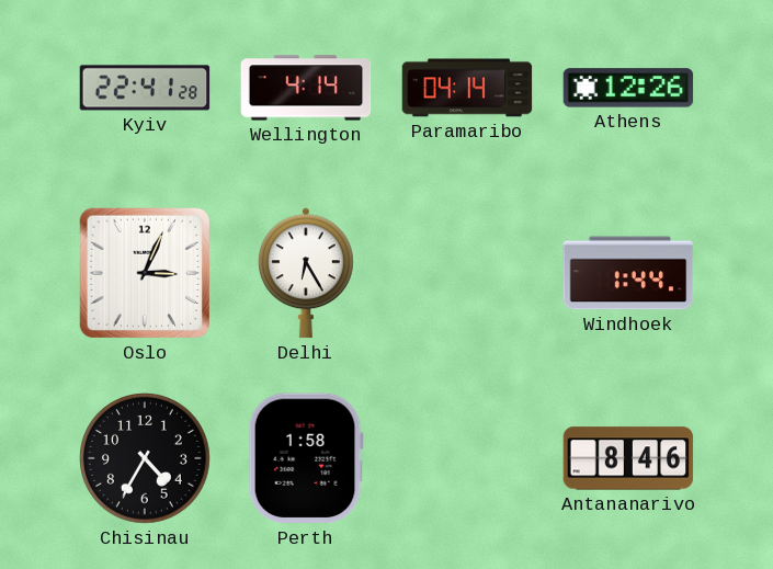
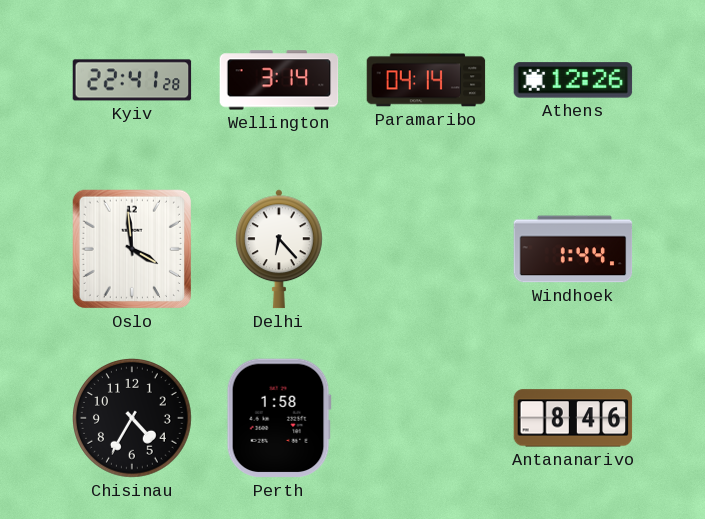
Wellington: 4:14 -> 3:14
Oslo: 3:04 -> 3:59
Delhi: 6:25 -> 6:23
